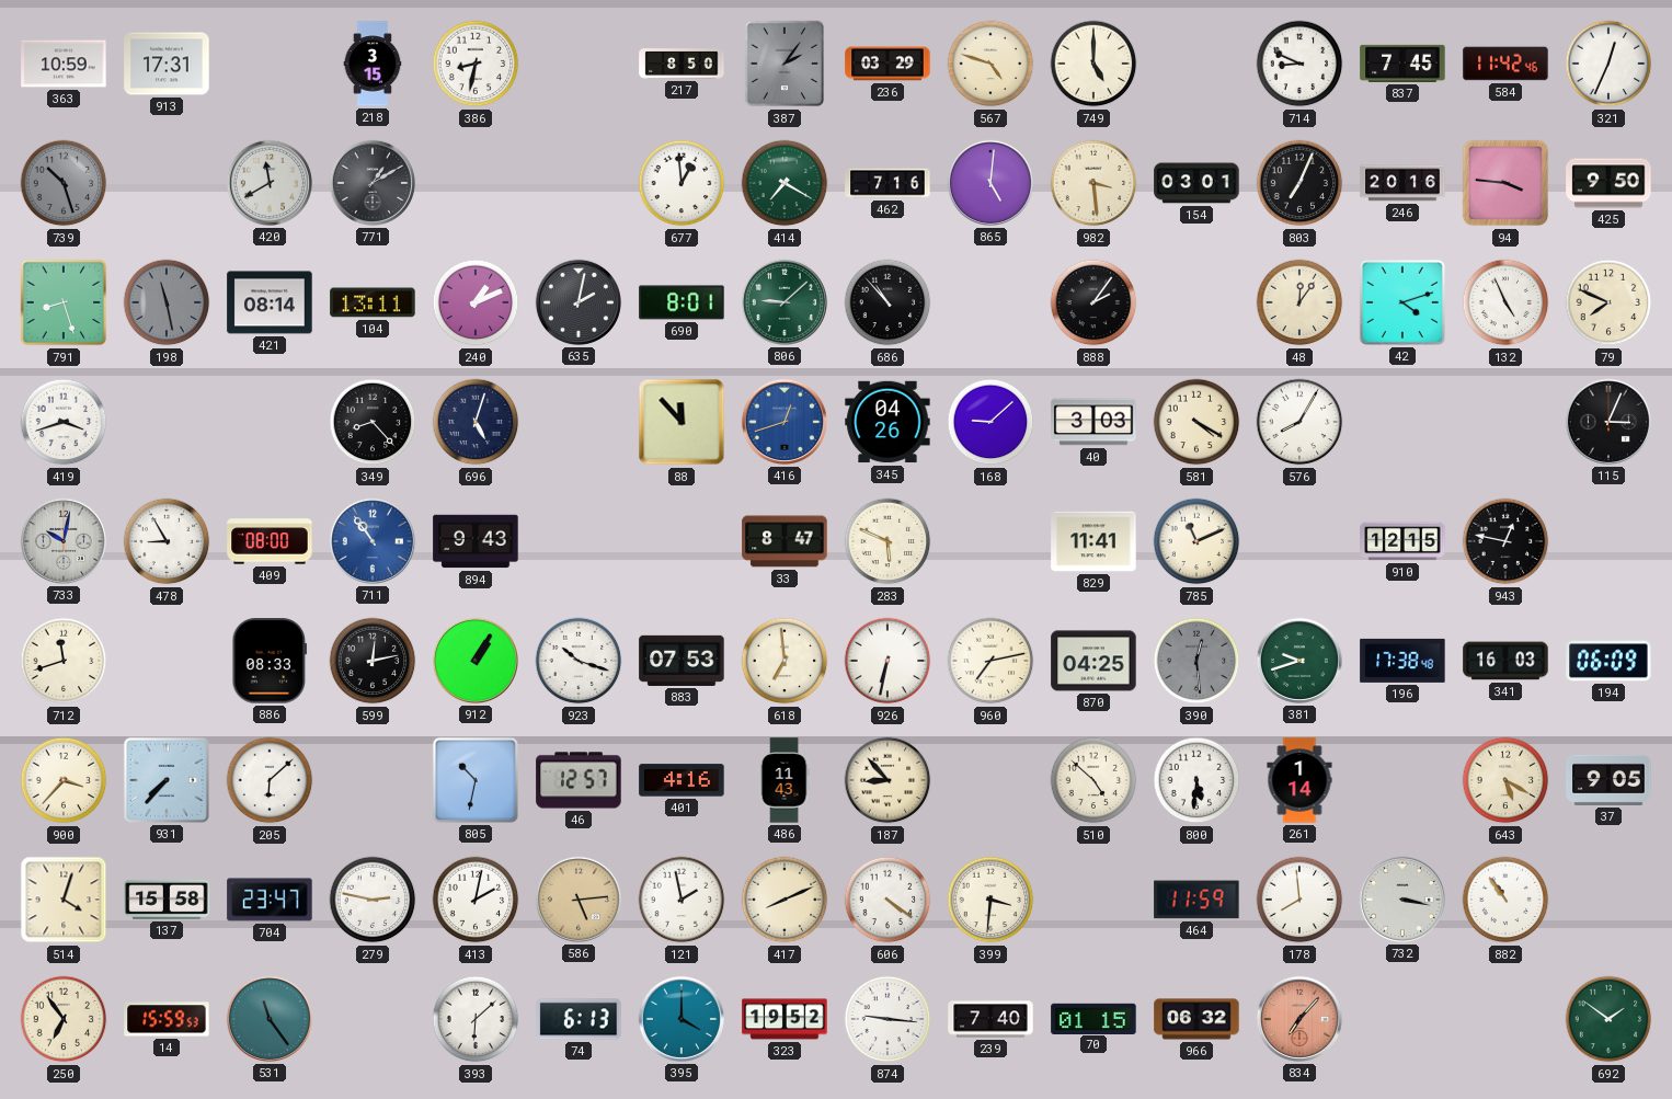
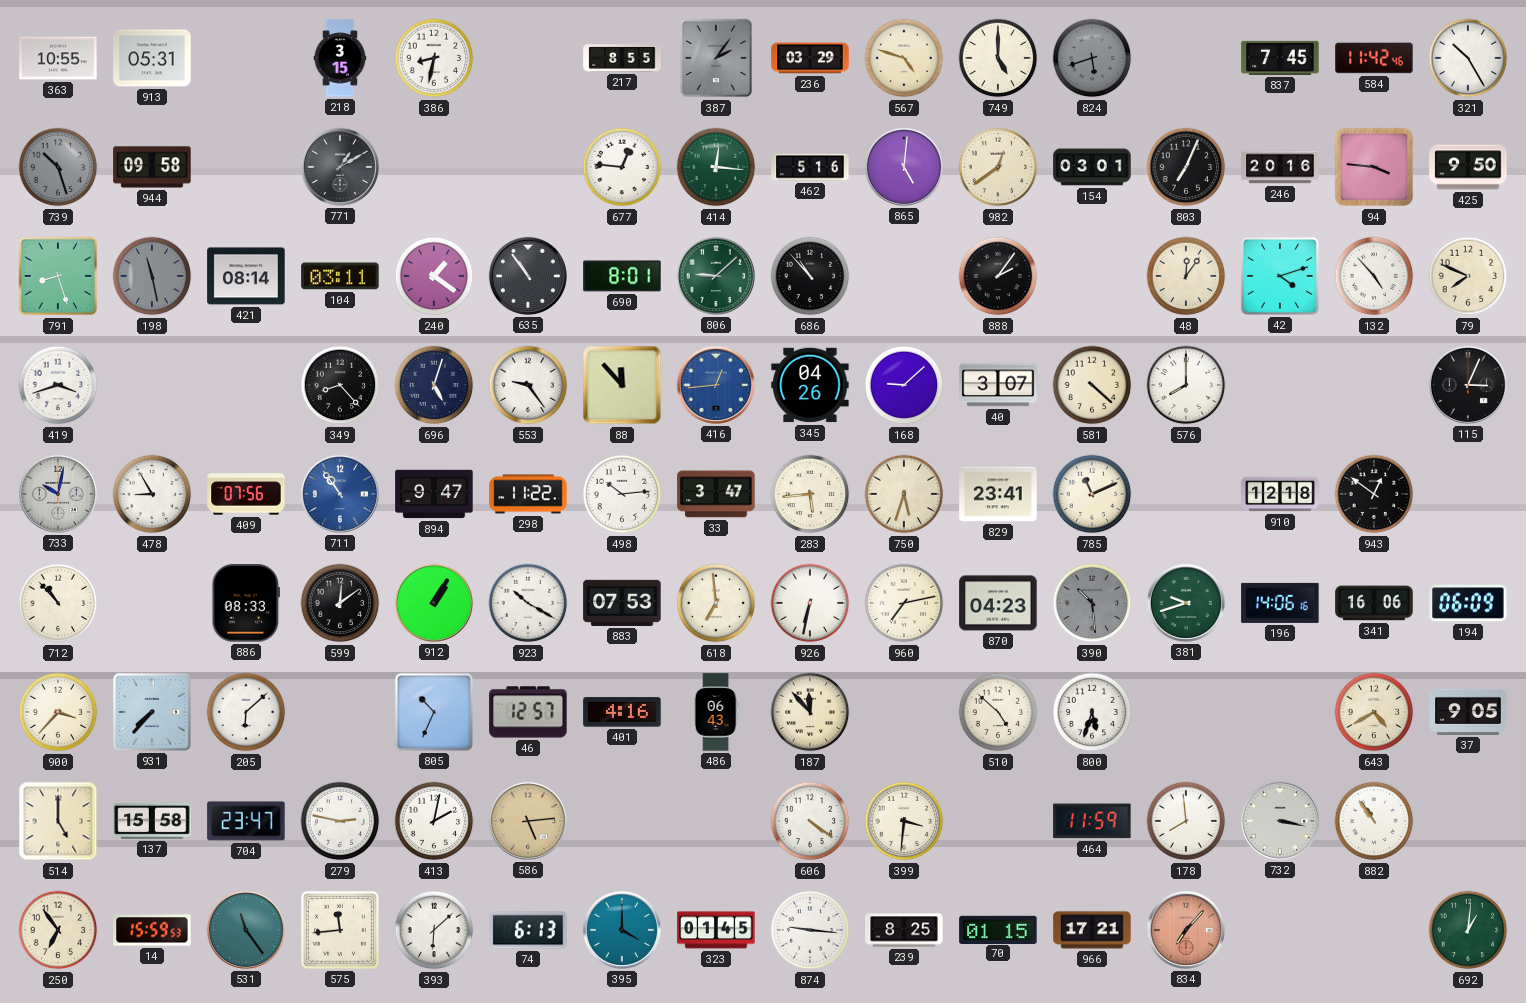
363: 10:59 -> 10:55
913: 17:31 -> 05:31
217: 8:50 -> 8:55
824: none -> 5:42
714: 8:49 -> none
321: 12:34 -> 10:25
944: none -> 09:58
420: 11:40 -> none
677: 12:59 -> 12:46
414: 7:20 -> 12:16
462: 7:16 -> 5:16
982: 3:29 -> 12:39
104: 13:11 -> 03:11
240: 1:11 -> 1:21
635: 2:02 -> 10:54
132: 4:56 -> 4:53
553: none -> 9:24
416: 12:42 -> 12:44
40: 3:03 -> 3:07
581: 4:20 -> 4:22
576: 8:05 -> 8:00
409: 08:00 -> 07:56
894: 9:43 -> 9:47
298: none -> 11:22
498: none -> 10:14
33: 8:47 -> 3:47
283: 5:49 -> 5:44
750: none -> 5:33
829: 11:41 -> 23:41
910: 12:15 -> 12:18
943: 12:47 -> 12:51
712: 11:42 -> 10:53
599: 12:13 -> 12:09
923: 10:18 -> 10:20
870: 04:25 -> 04:23
390: 12:29 -> 10:29
196: 17:38 -> 14:06
341: 16:03 -> 16:06
805: 10:32 -> 10:34
486: 11:43 -> 06:43
187: 8:53 -> 11:53
800: 5:31 -> 5:33
261: 1:14 -> none
643: 5:20 -> 4:40
514: 4:03 -> 5:00
121: 1:58 -> none
417: 8:11 -> none
575: none -> 11:44
323: 19:52 -> 01:45
239: 7:40 -> 8:25
966: 06:32 -> 17:21
692: 1:51 -> 1:01
